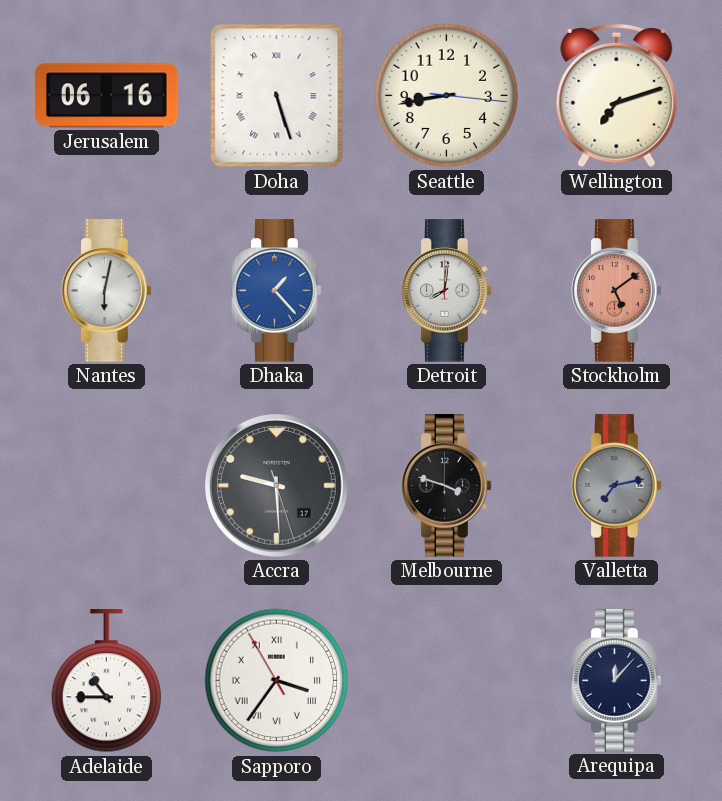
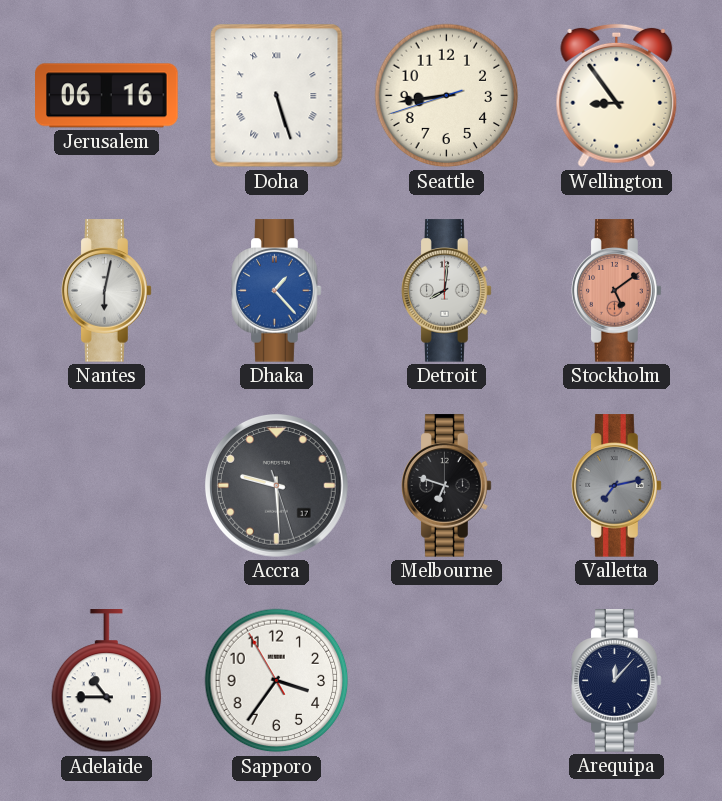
Seattle: 8:43:16 -> 8:43:42
Wellington: 7:12 -> 8:54
Melbourne: 3:48 -> 6:48
Sapporo numerals: Roman -> Arabic
